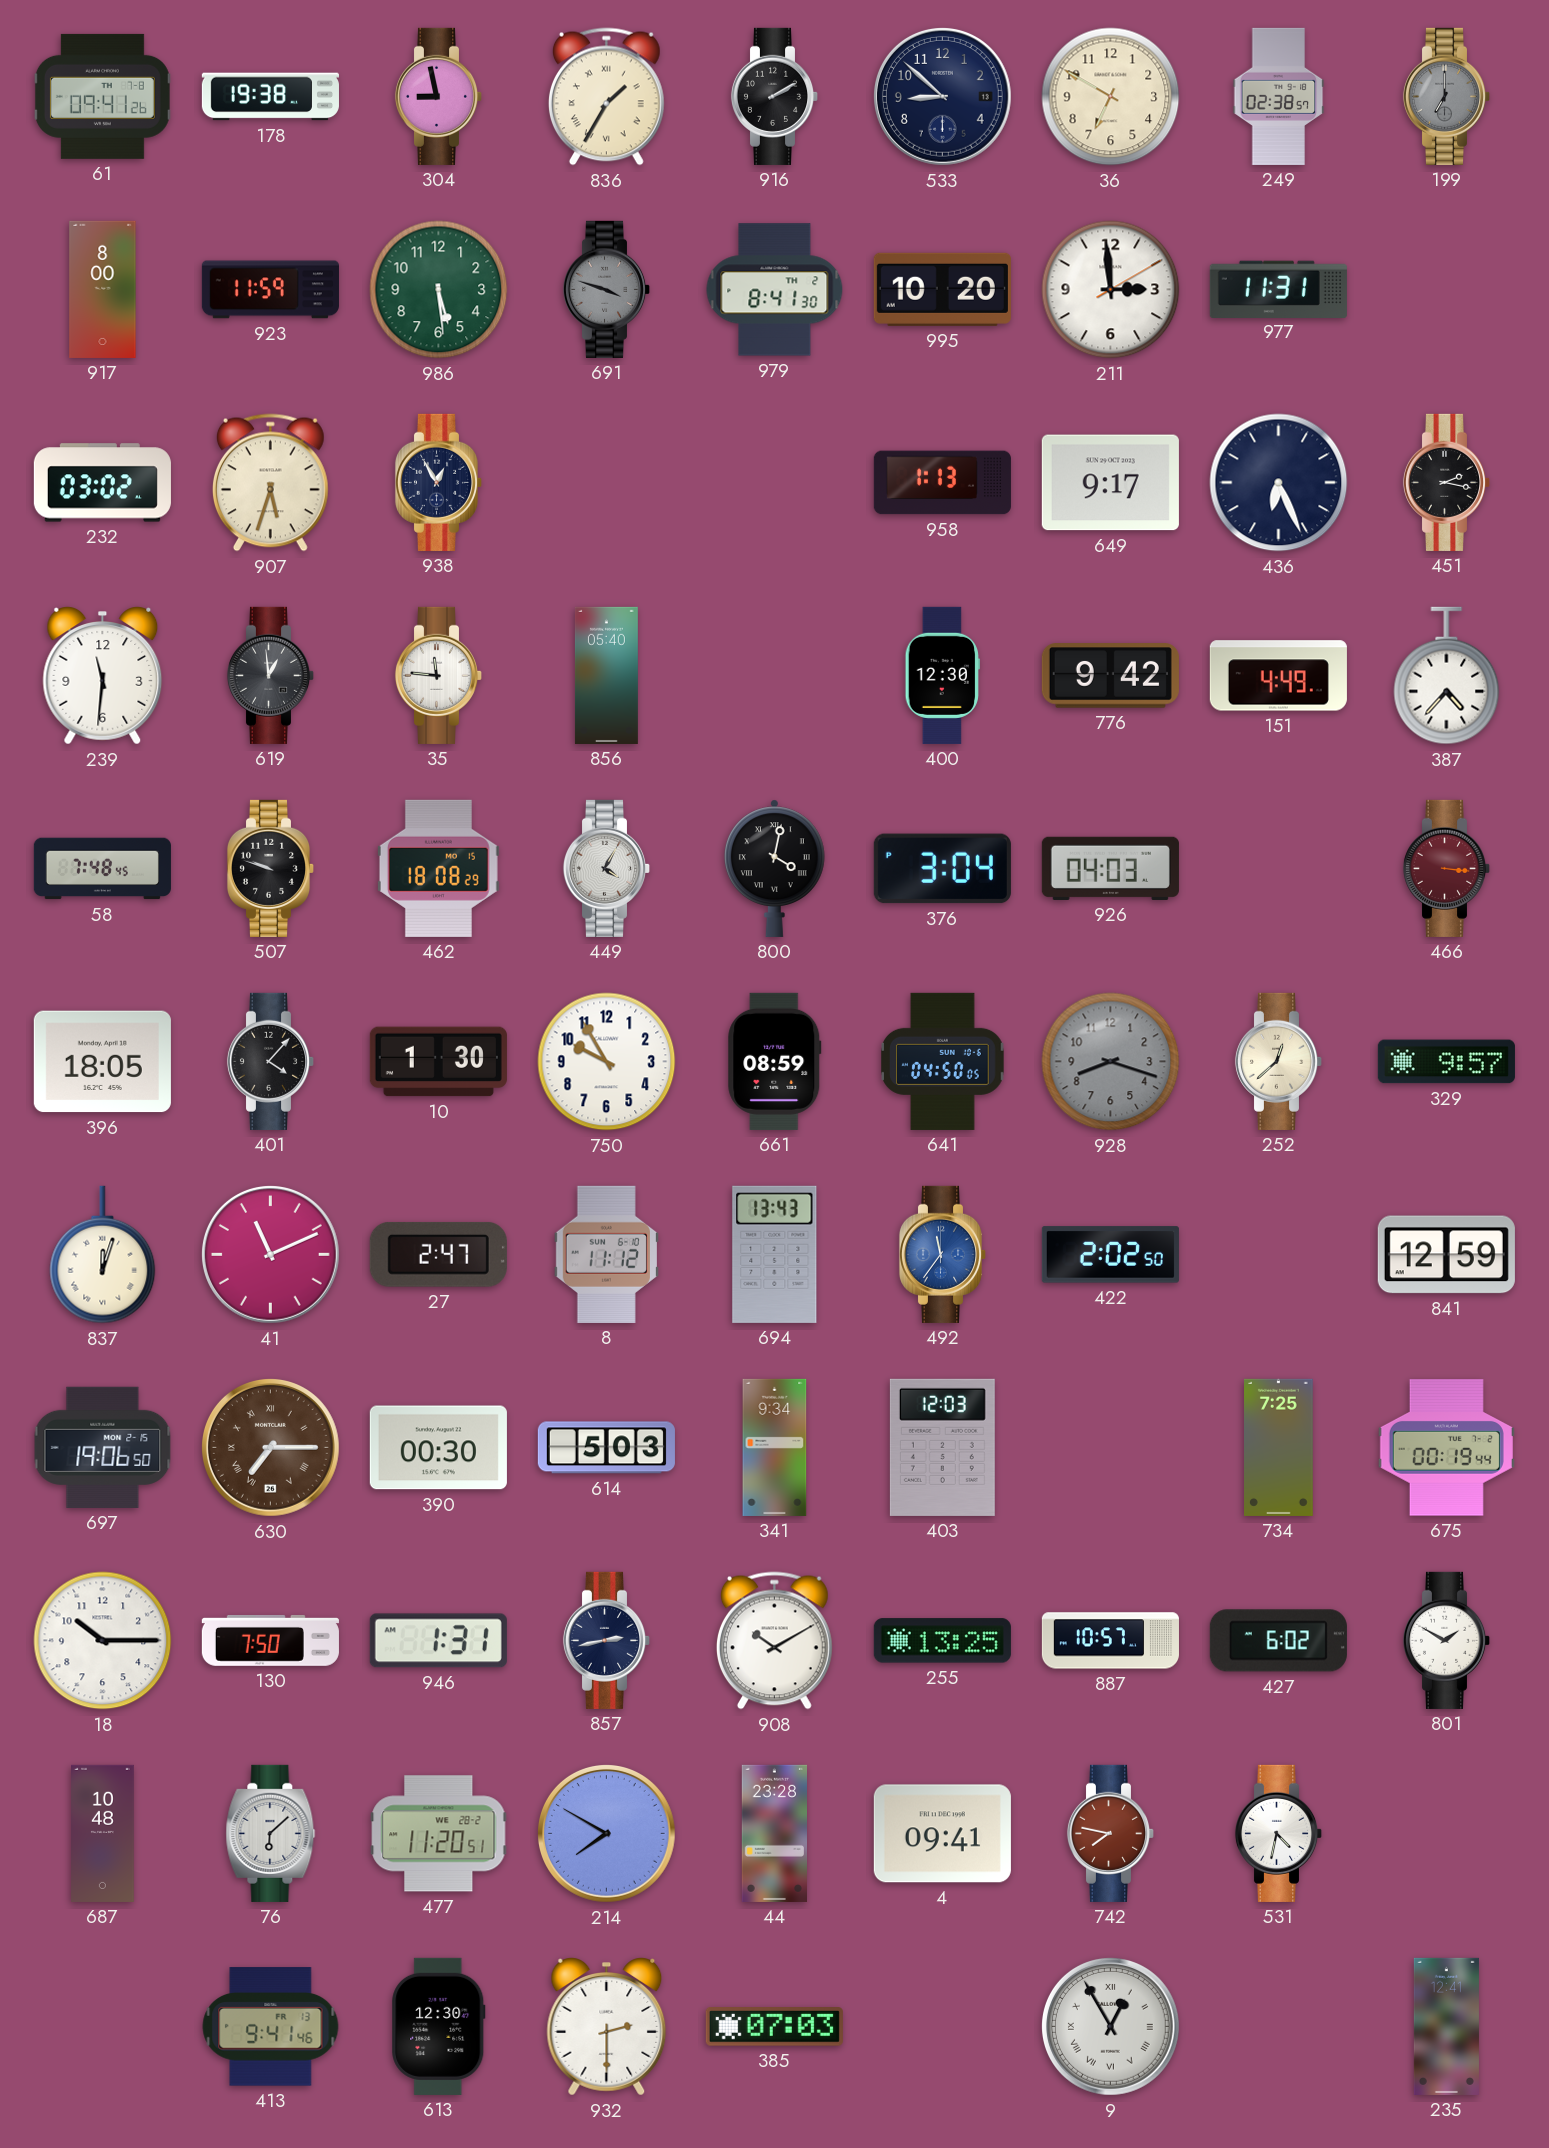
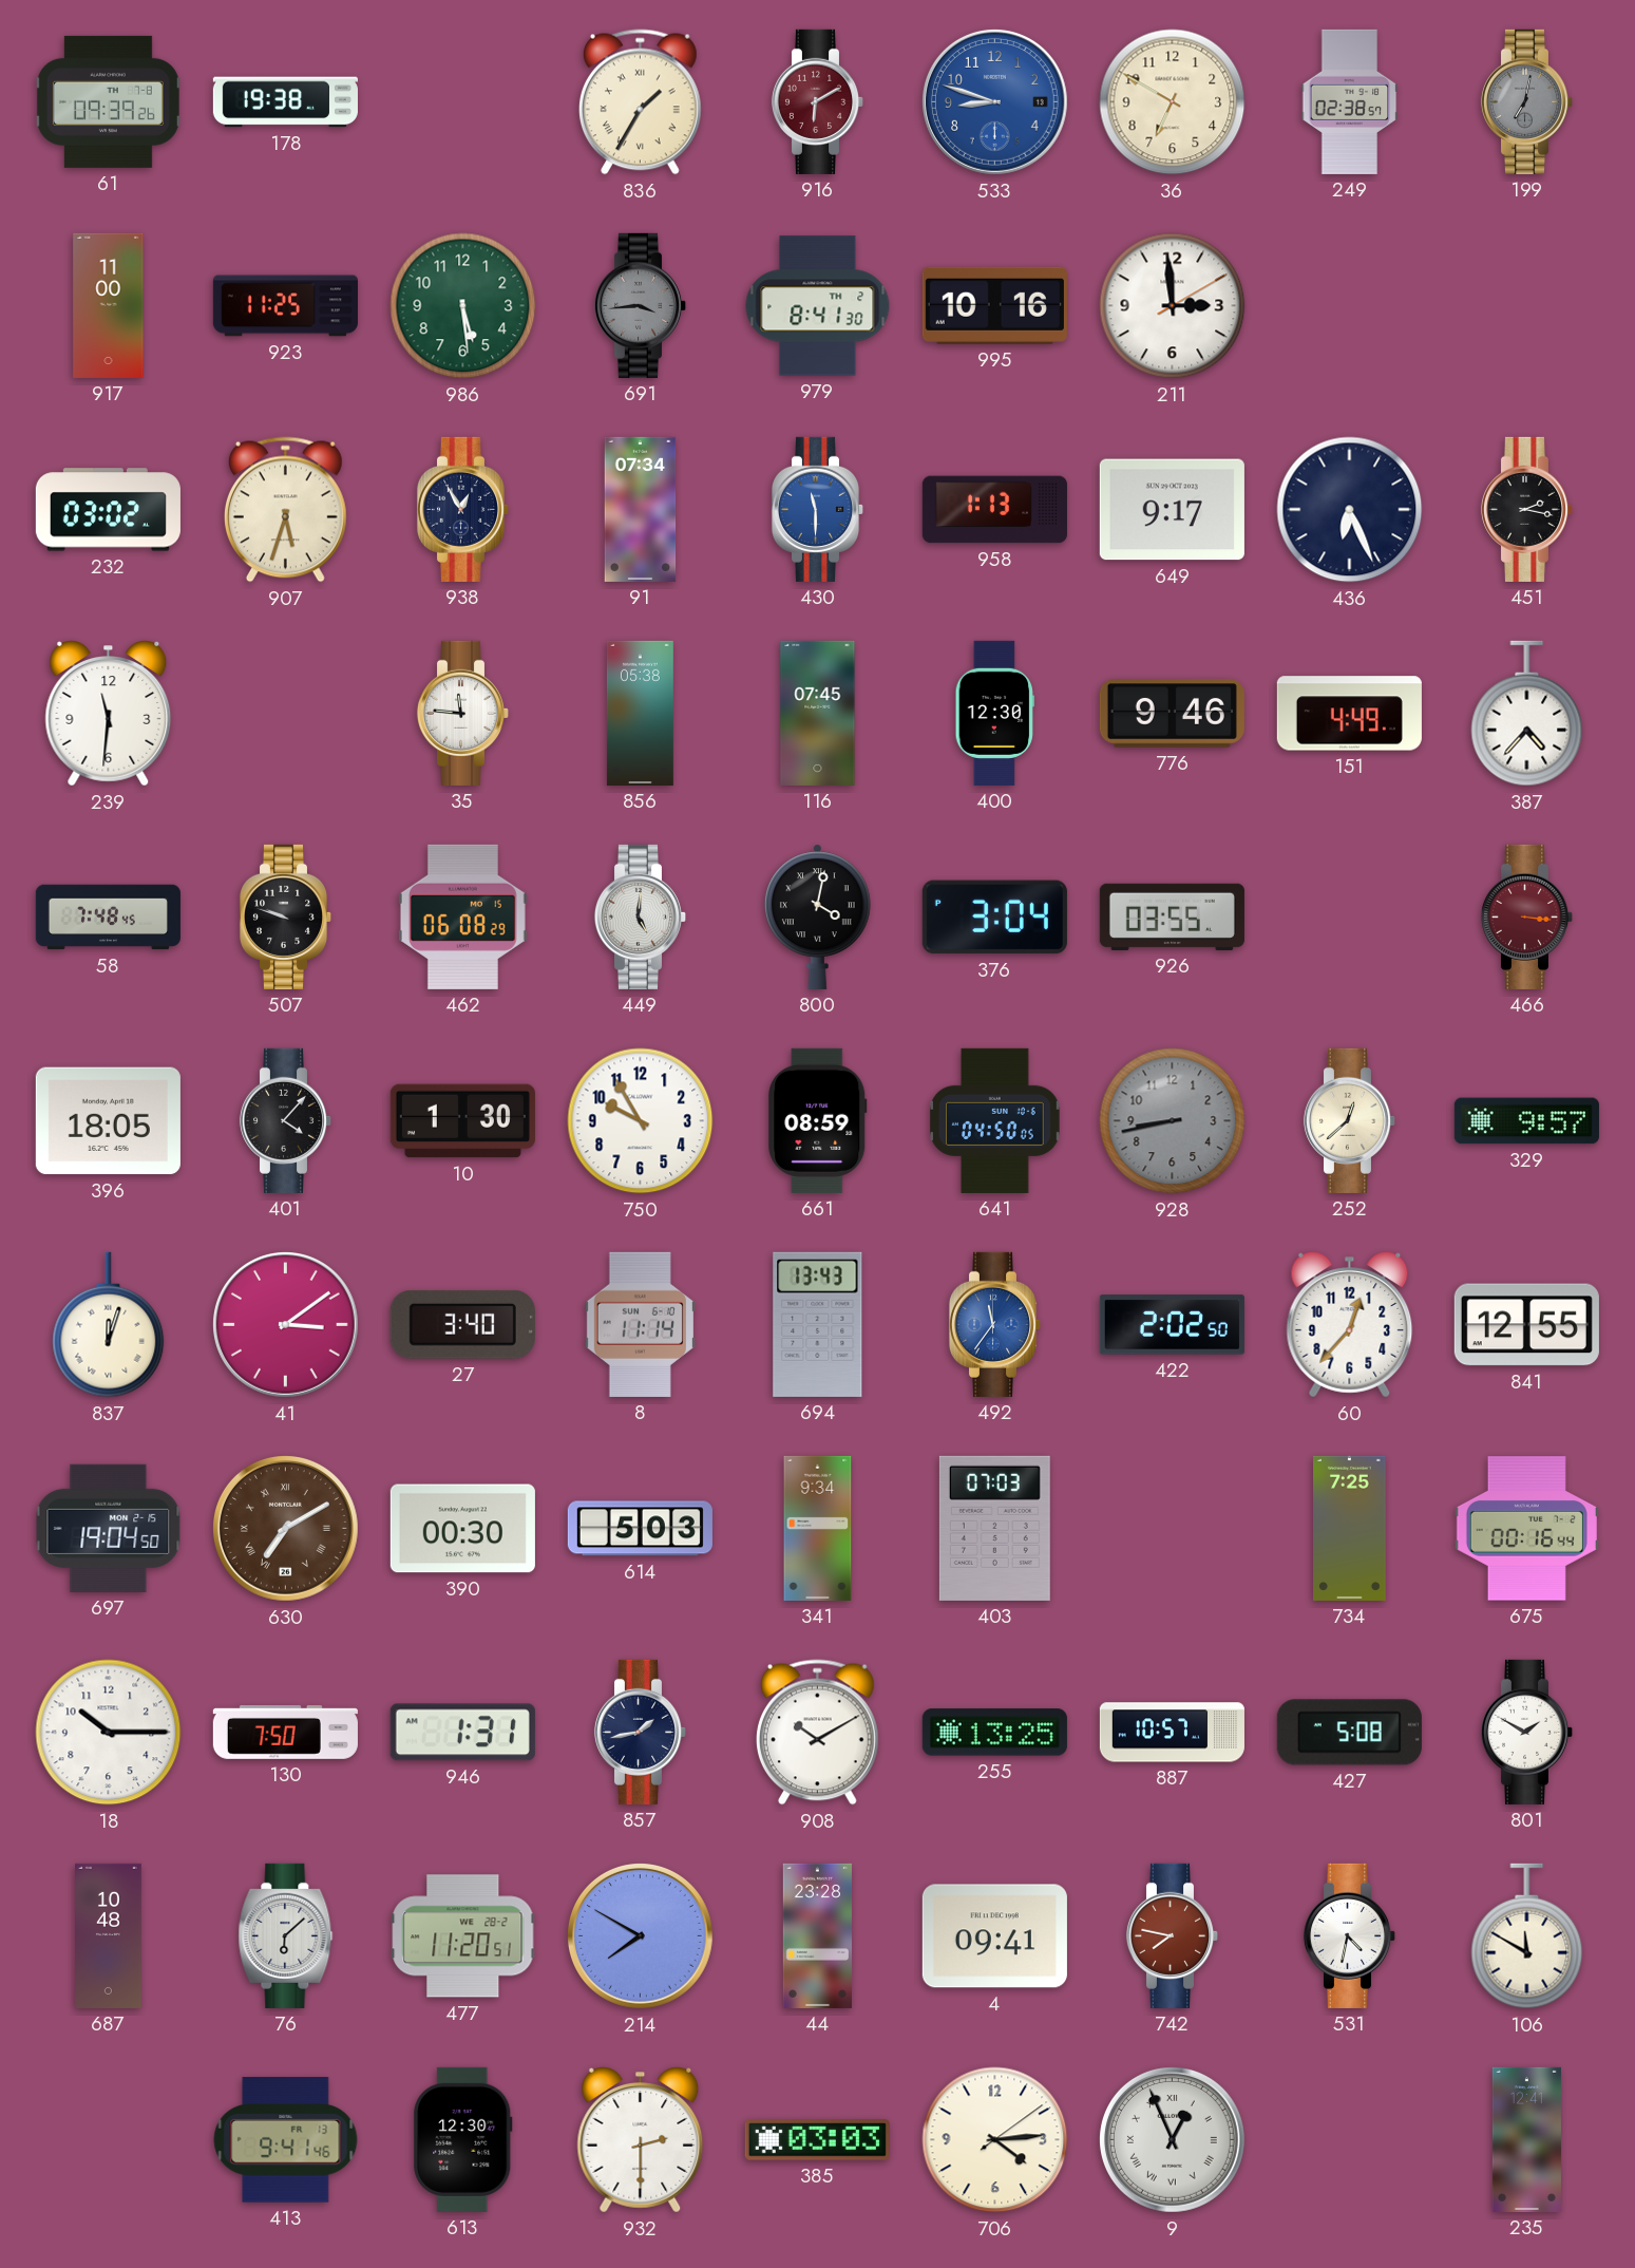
61: 09:41 -> 09:39
304: 8:58 -> none
916: 2:10 -> 6:10
916 dial: black -> burgundy
533: 8:52 -> 8:48
533 dial: navy -> blue
199: 7:00 -> 7:02
917: 8:00 -> 11:00
923: 11:59 -> 11:25
691: 3:48 -> 3:44
995: 10:20 -> 10:16
977: 11:31 -> none
91: none -> 07:34
430: none -> 11:30
619: 12:59 -> none
856: 05:40 -> 05:38
116: none -> 07:45
776: 9:42 -> 9:46
462: 18:08 -> 06:08
449: 4:05 -> 5:01
926: 04:03 -> 03:55
928: 8:18 -> 8:43
41: 11:11 -> 3:09
27: 2:47 -> 3:40
8: 11:12 -> 11:14
60: none -> 12:37
841: 12:59 -> 12:55
697: 19:06 -> 19:04
630: 7:15 -> 7:10
403: 12:03 -> 07:03
675: 00:19 -> 00:16
857: 2:43 -> 1:43
427: 6:02 -> 5:08
106: none -> 11:50
385: 07:03 -> 03:03
706: none -> 4:14
9: 12:55 -> 12:56
